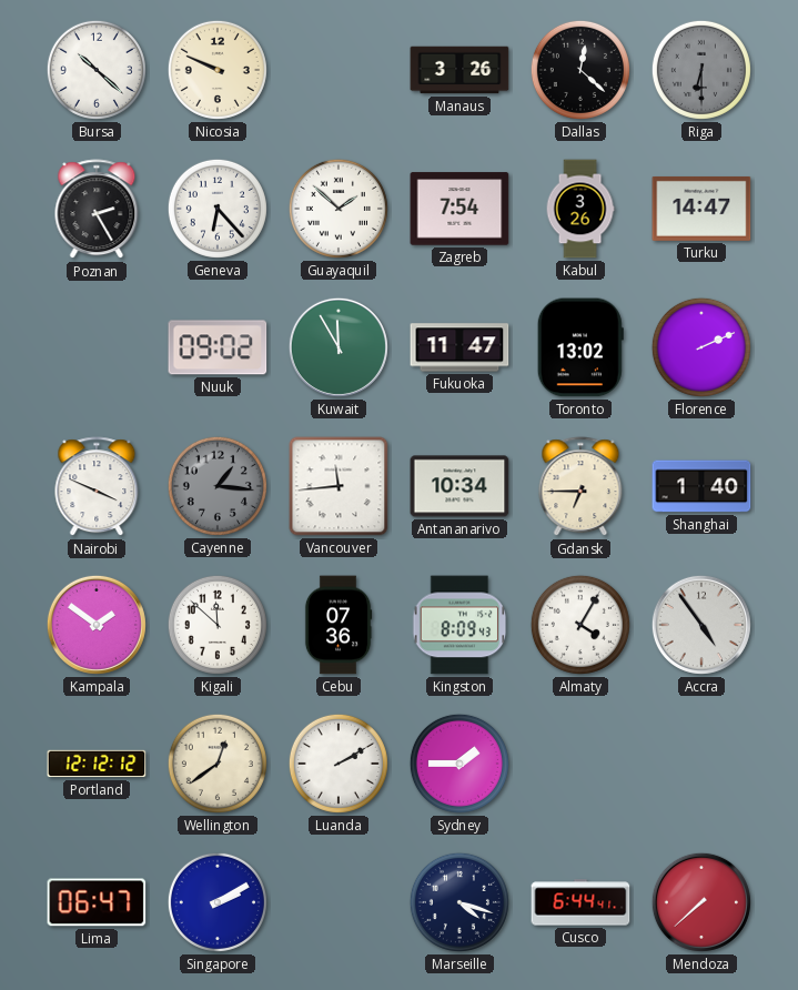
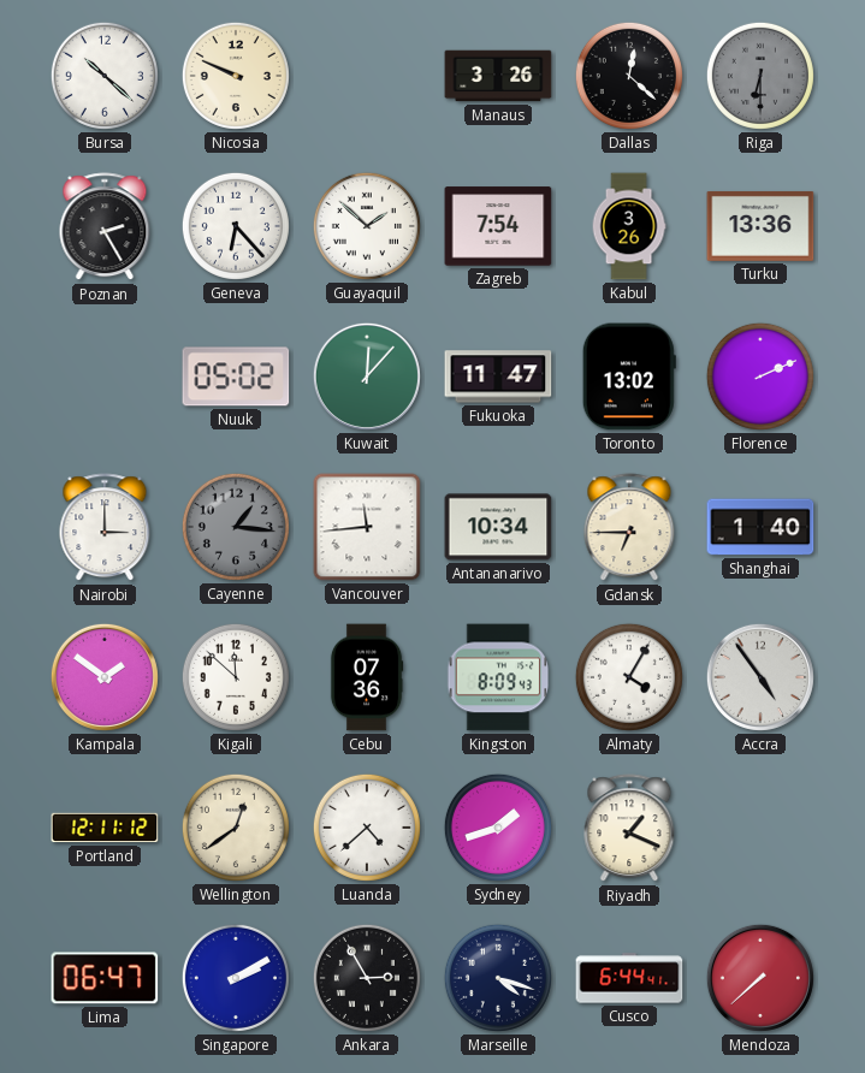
Turku: 14:47 -> 13:36
Nuuk: 09:02 -> 05:02
Kuwait: 11:55 -> 12:07
Nairobi: 3:49 -> 3:00
Portland: 12:12 -> 12:11
Luanda: 2:10 -> 4:38
Sydney: 1:45 -> 1:42
Riyadh: none -> 1:19
Ankara: none -> 2:55
